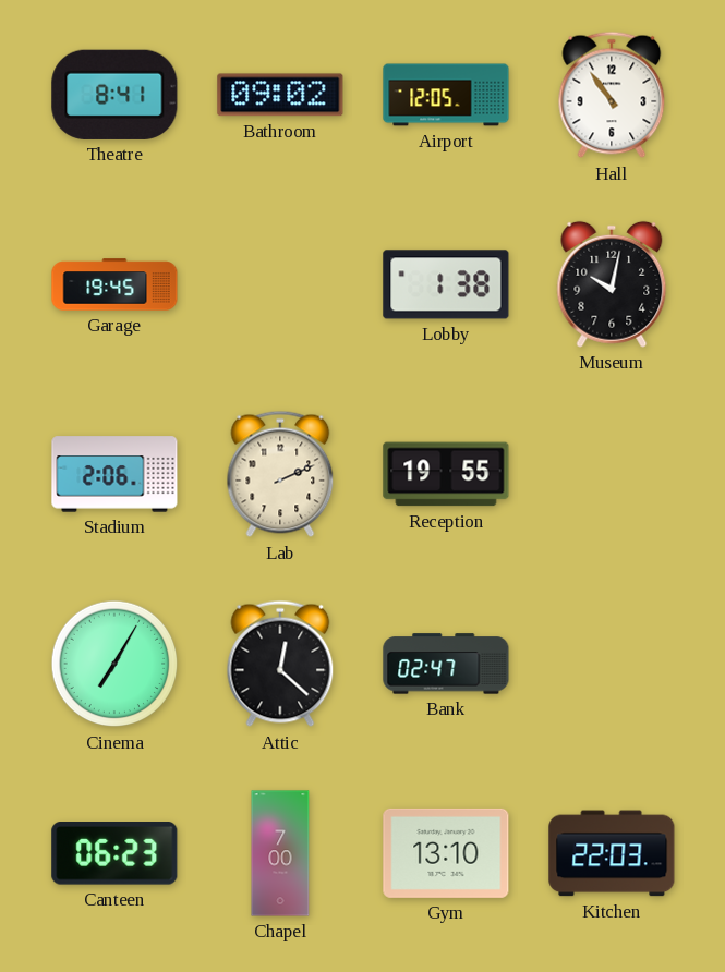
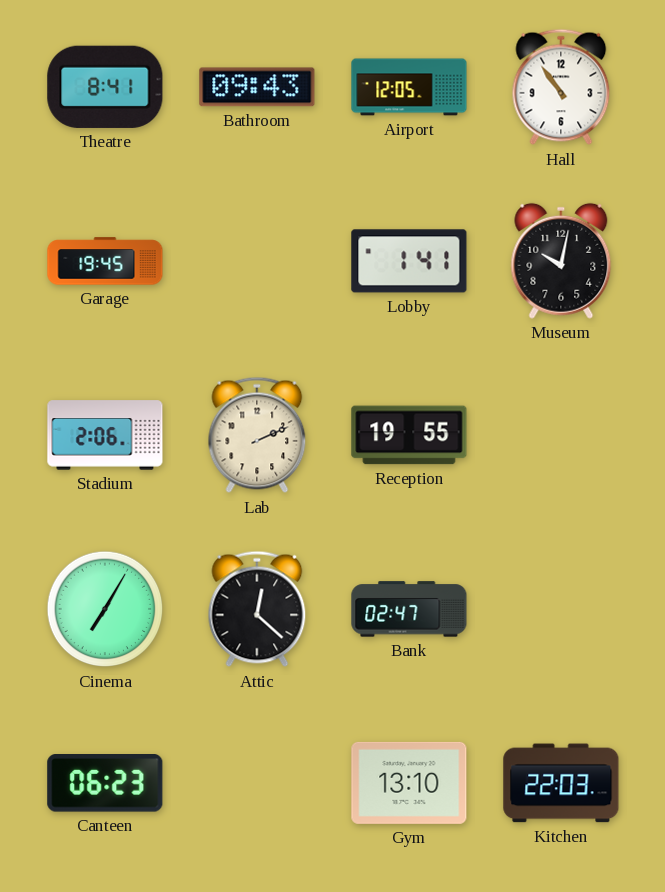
Bathroom: 09:02 -> 09:43
Lobby: 1:38 -> 1:41
Chapel: 7:00 -> none
